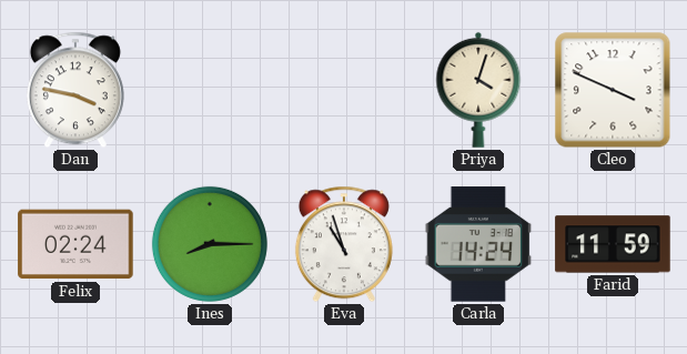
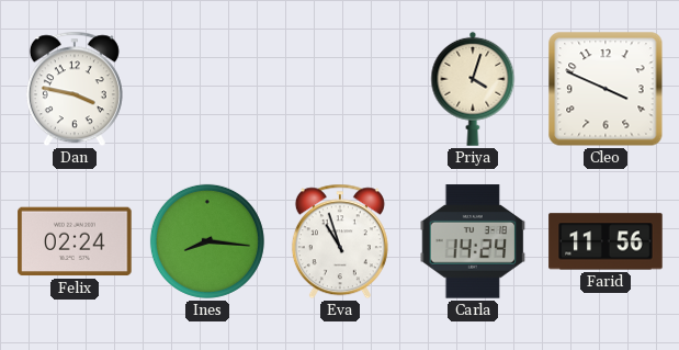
Ines: 8:15 -> 8:16
Farid: 11:59 -> 11:56
